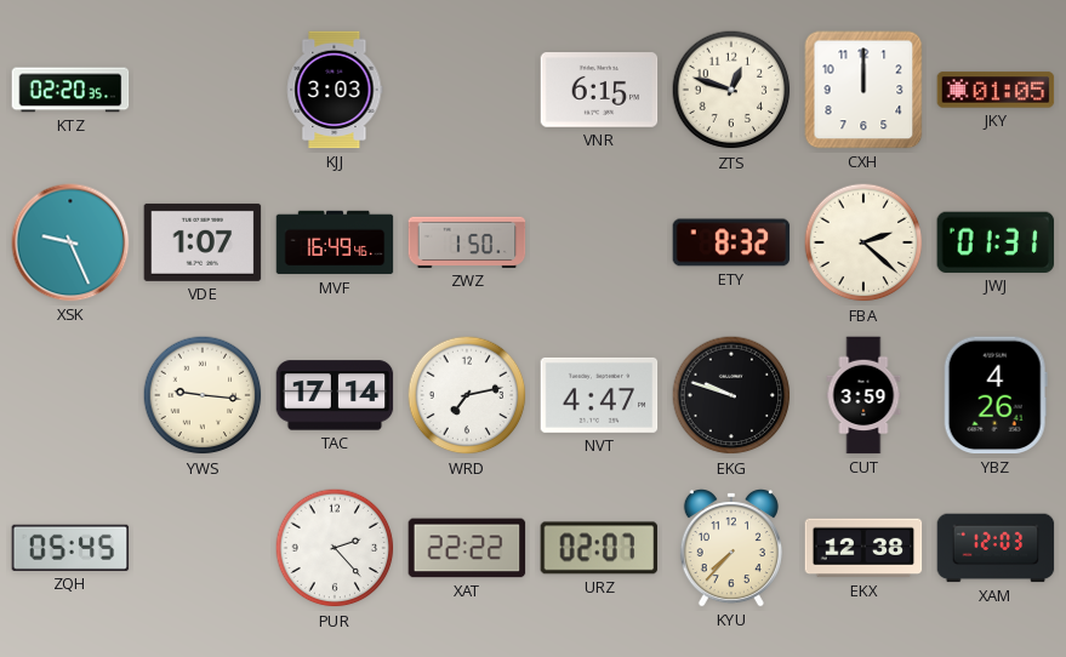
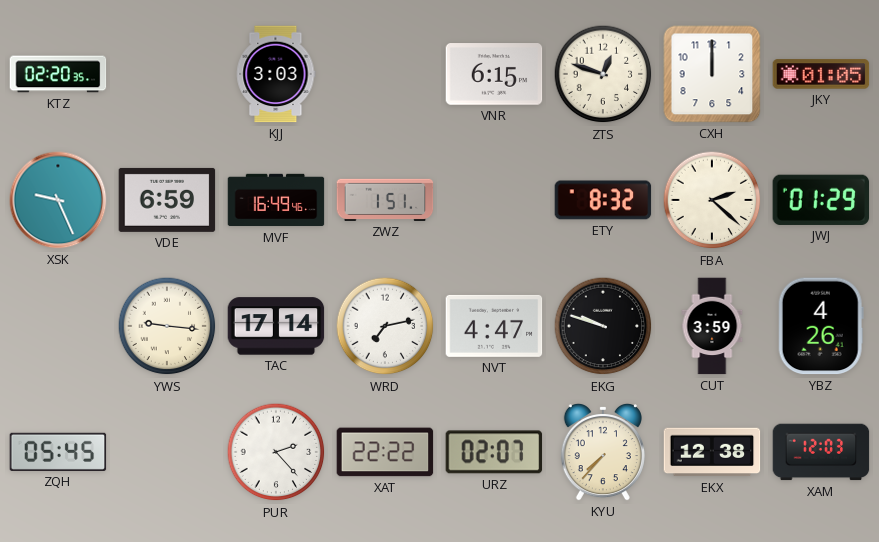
VDE: 1:07 -> 6:59
ZWZ: 1:50 -> 1:51
JWJ: 01:31 -> 01:29
